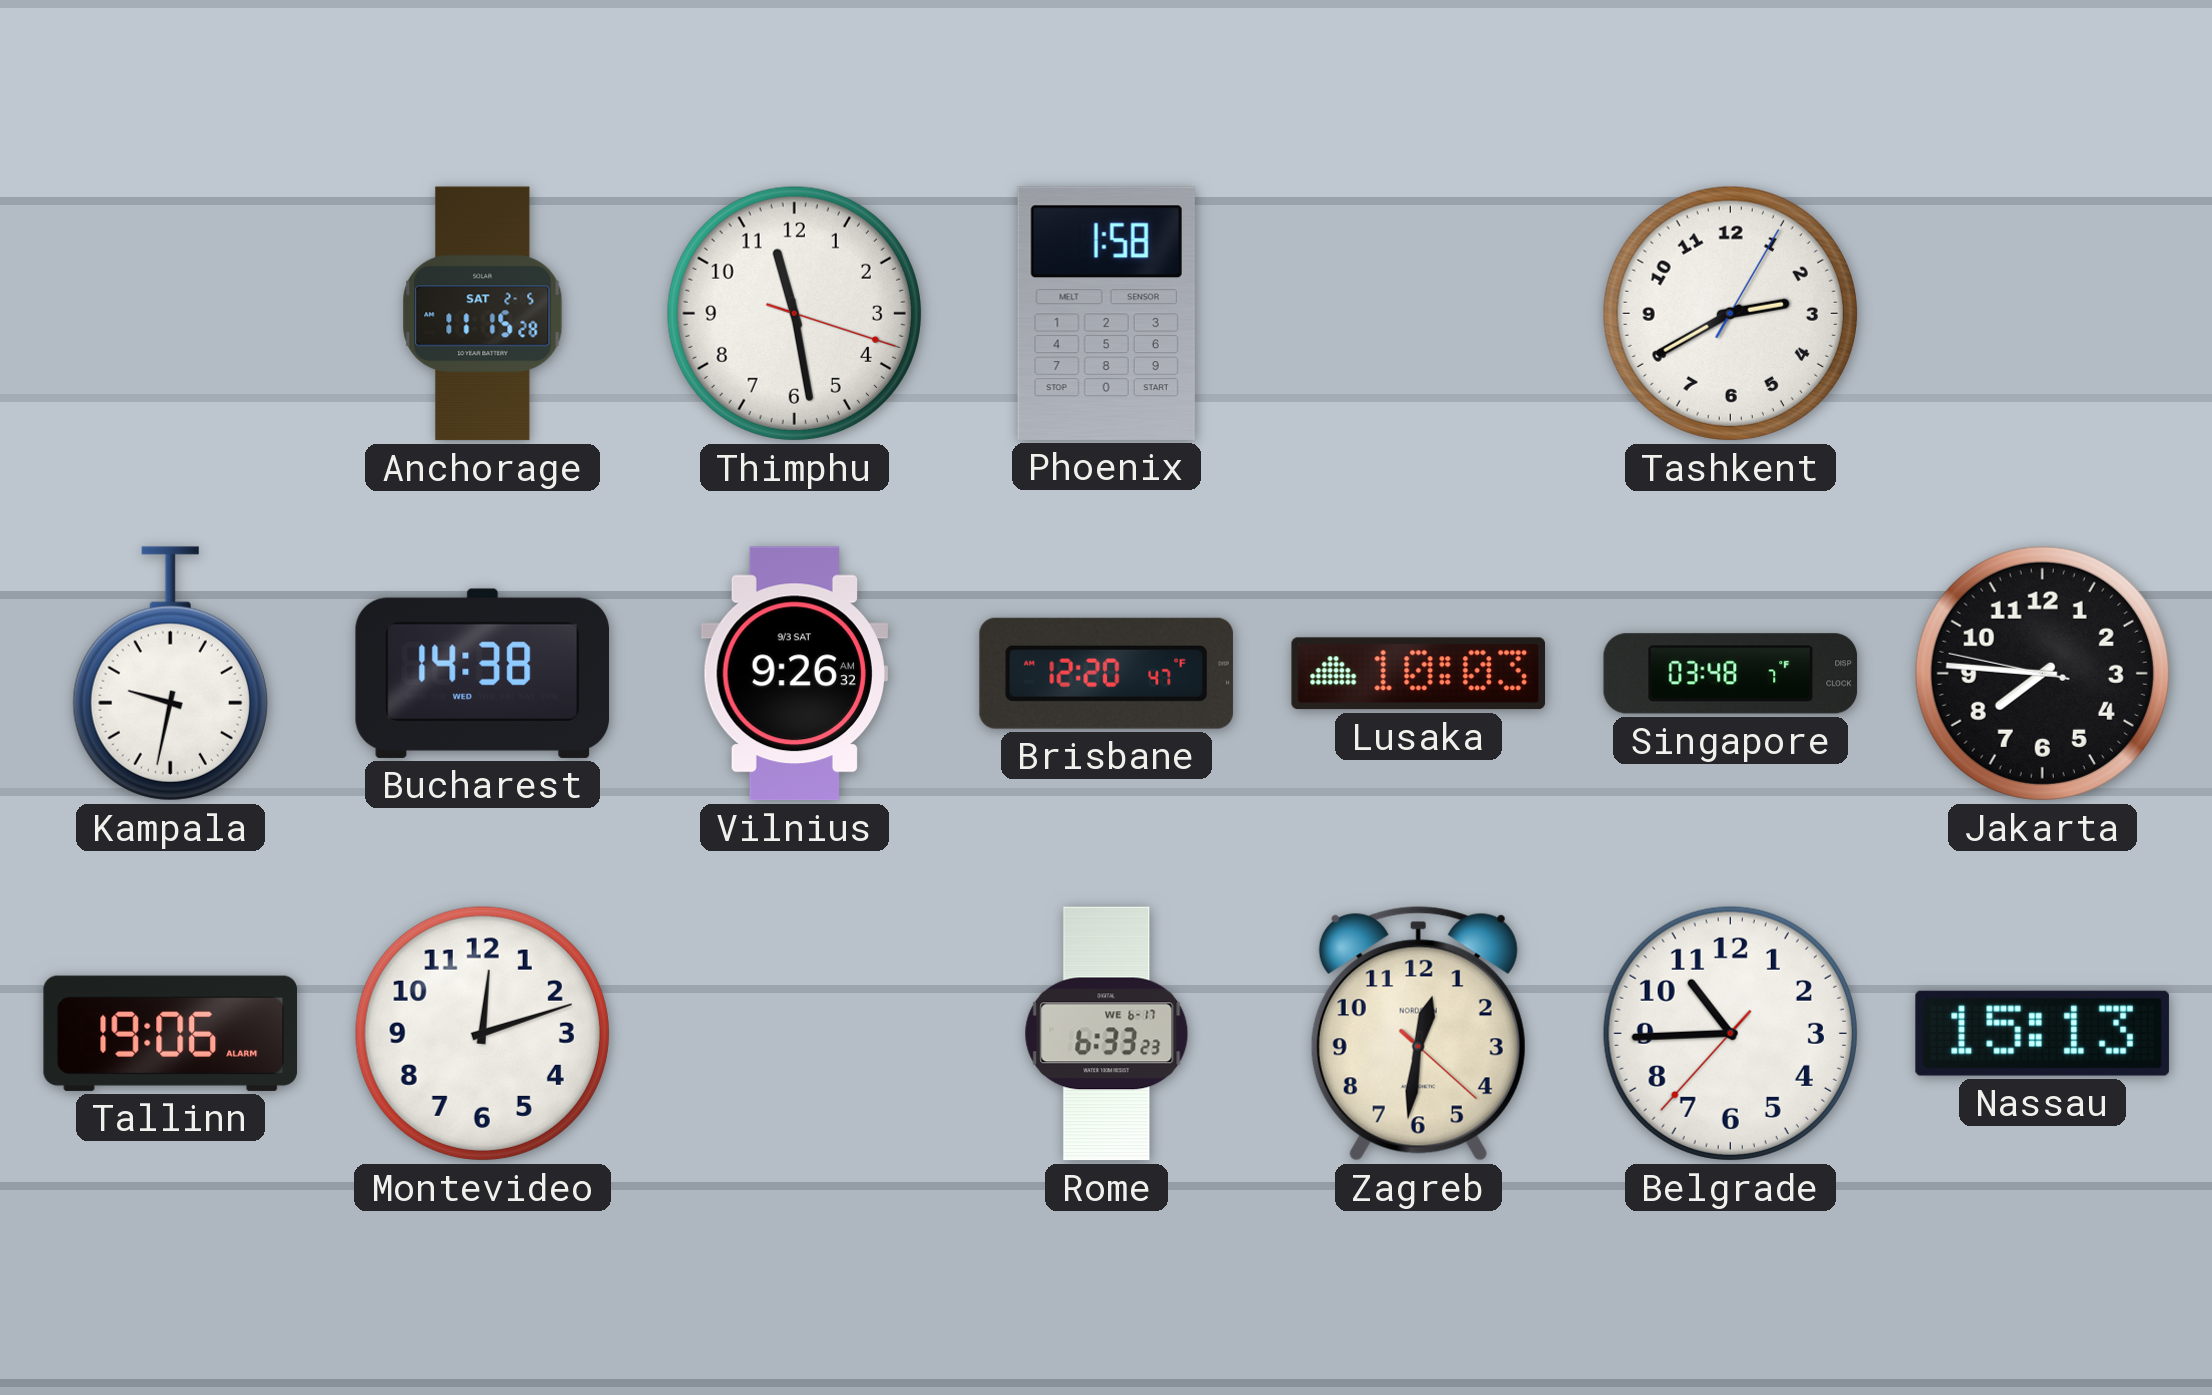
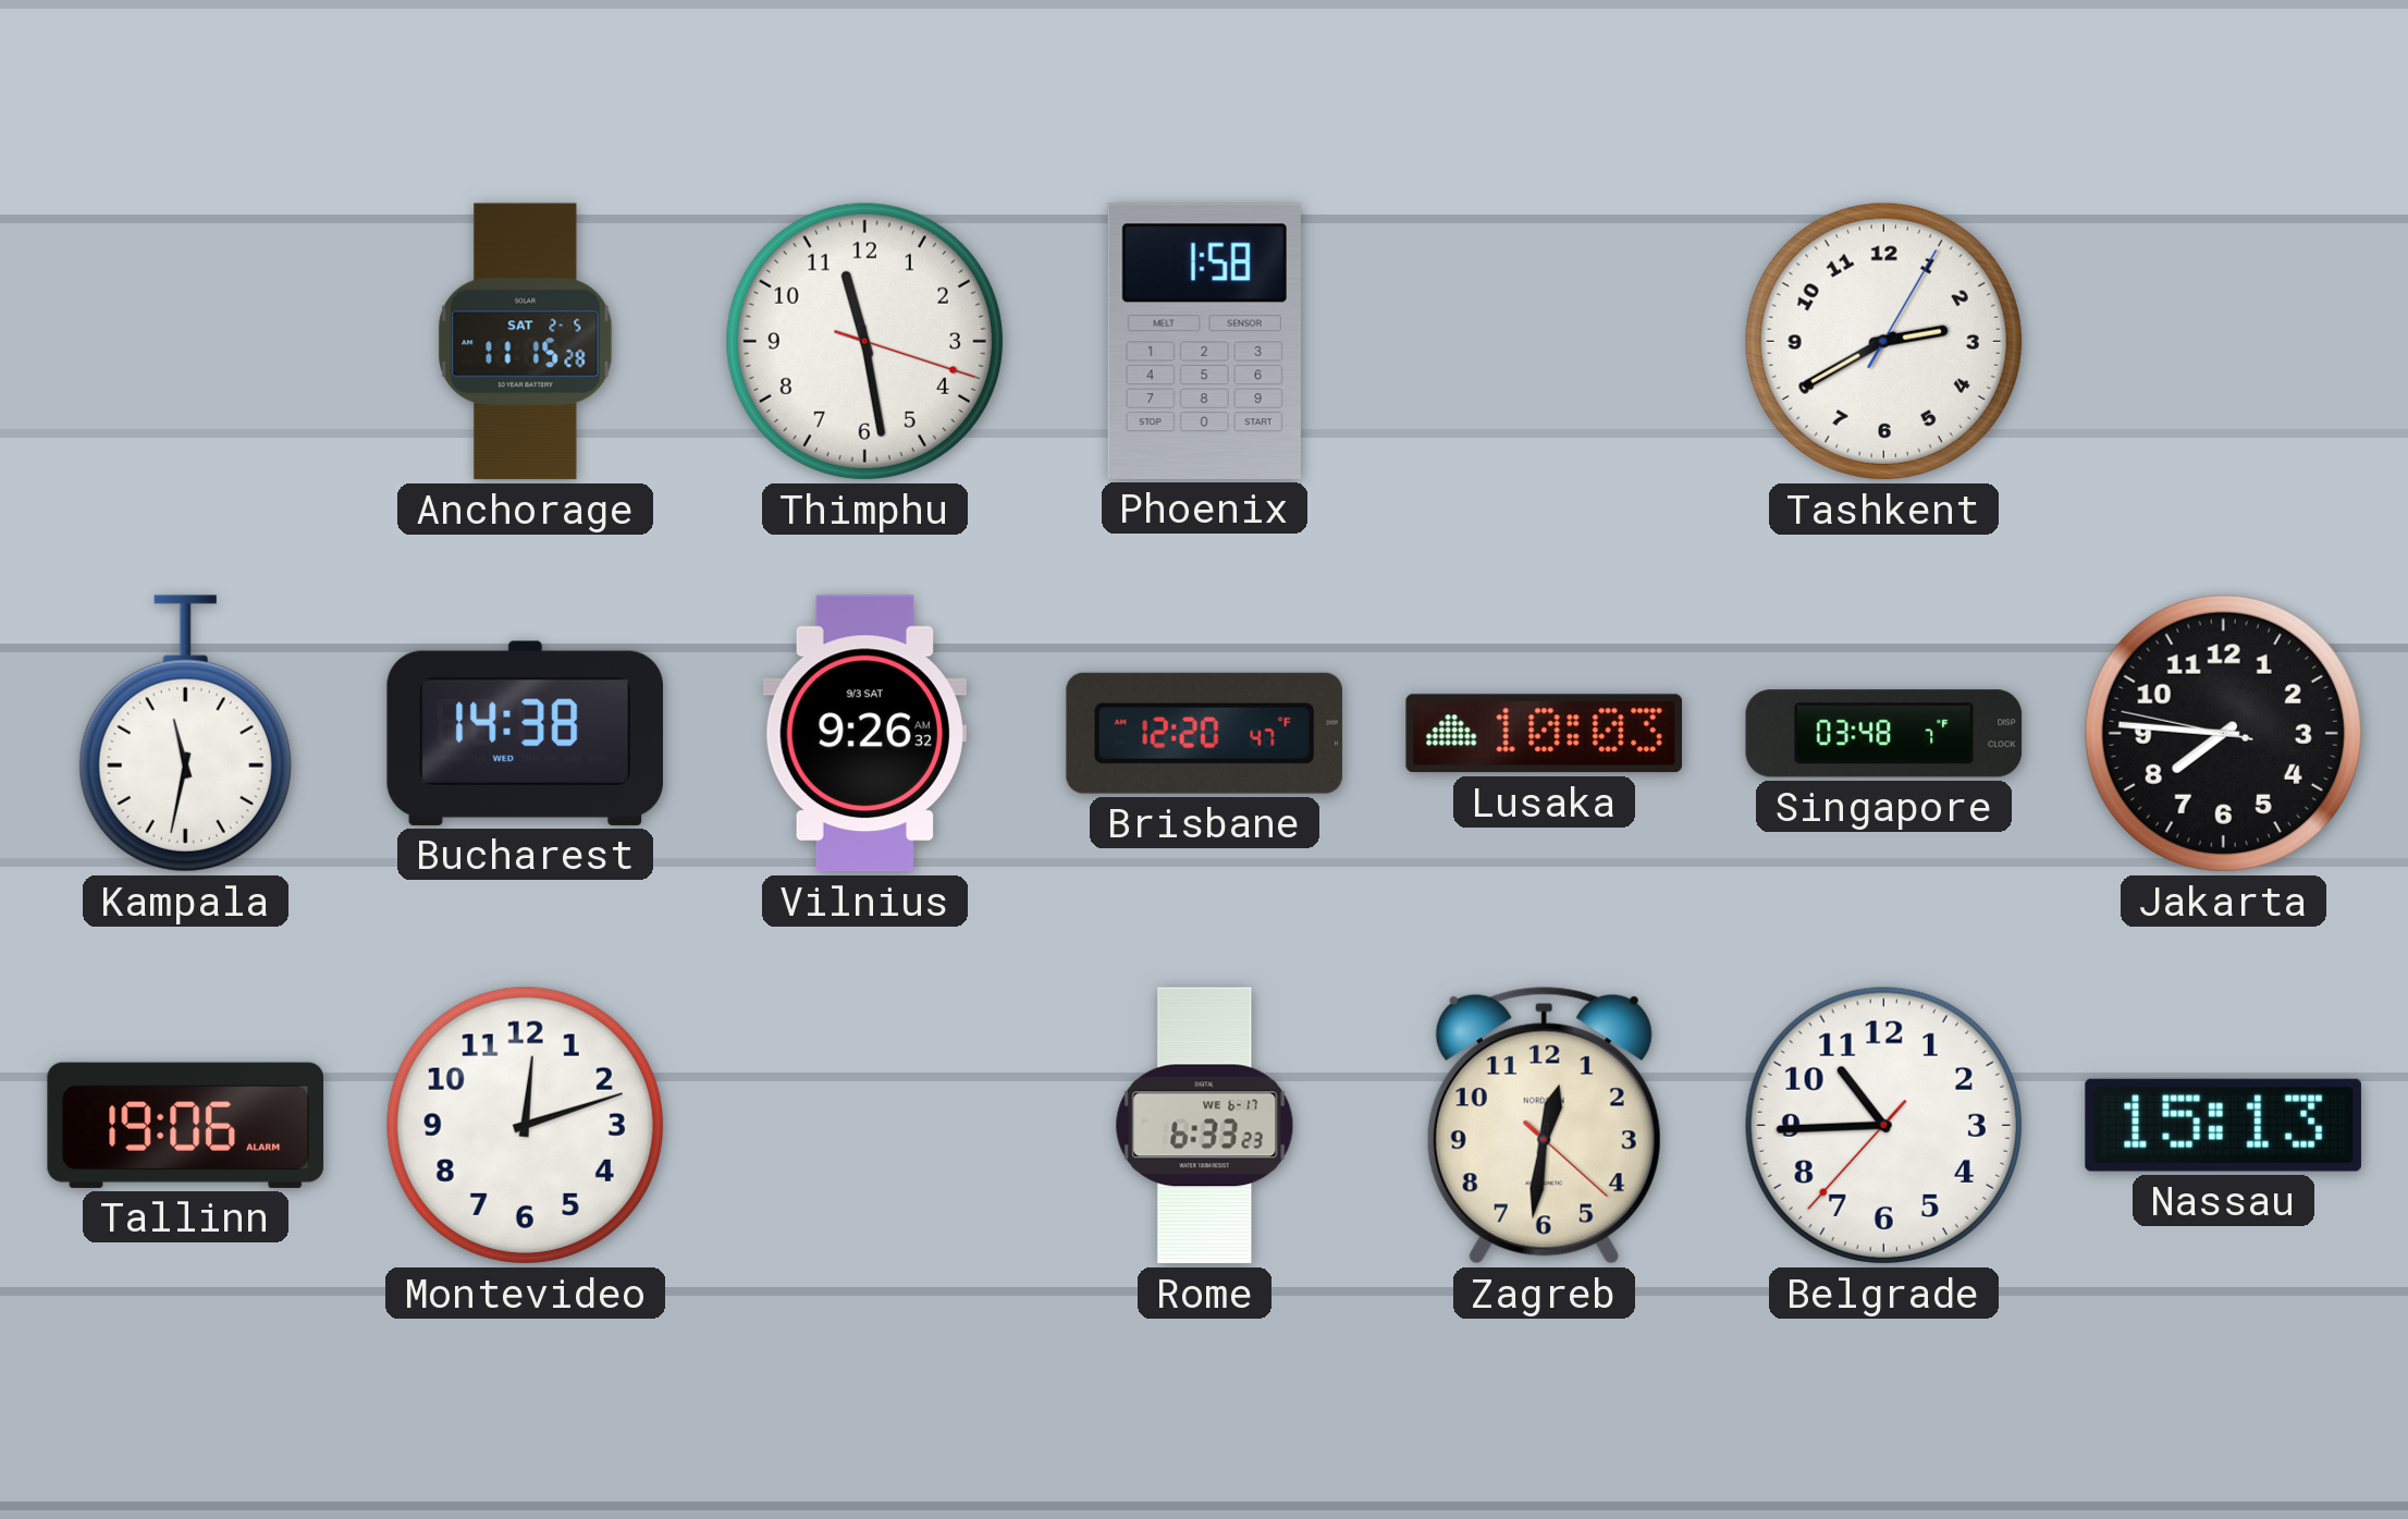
Kampala: 9:32 -> 11:32
